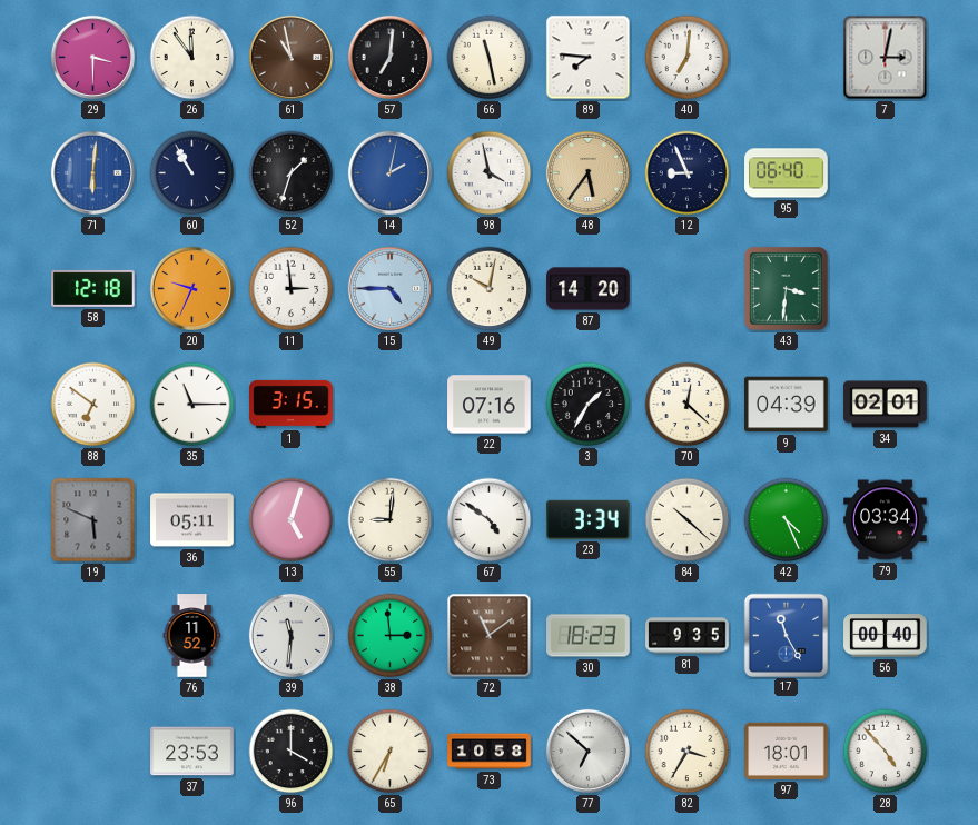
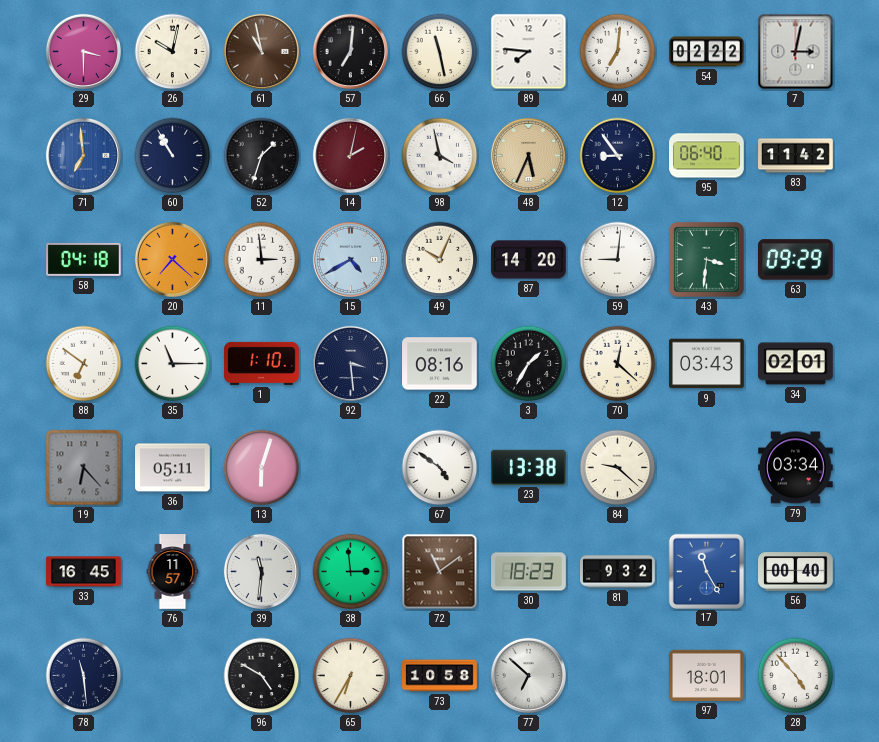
26: 11:54 -> 10:02
54: none -> 02:22
71: 6:01 -> 6:59
14 dial: blue -> burgundy
48: 5:36 -> 5:34
12: 8:56 -> 8:54
83: none -> 11:42
58: 12:18 -> 04:18
20: 9:34 -> 7:22
15: 4:45 -> 4:40
49: 10:02 -> 10:04
59: none -> 9:01
63: none -> 09:29
1: 3:15 -> 1:10
92: none -> 3:29
22: 07:16 -> 08:16
9: 04:39 -> 03:43
19: 5:49 -> 6:23
13: 5:03 -> 6:03
55: 9:01 -> none
23: 3:34 -> 13:38
84: 10:22 -> 9:22
42: 4:26 -> none
33: none -> 16:45
76: 11:52 -> 11:57
81: 9:35 -> 9:32
78: none -> 11:29
37: 23:53 -> none
96: 4:00 -> 4:50
82: 3:35 -> none
